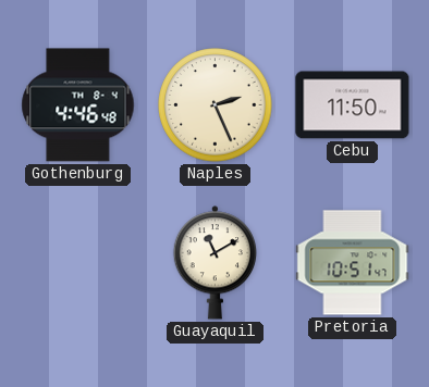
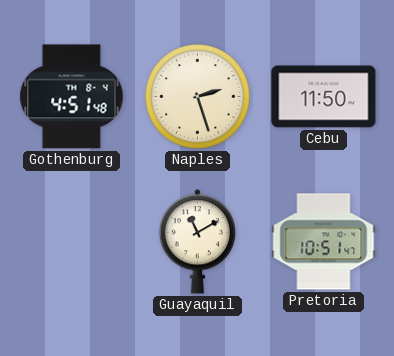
Gothenburg: 4:46 -> 4:51
Naples: 2:26 -> 2:27
